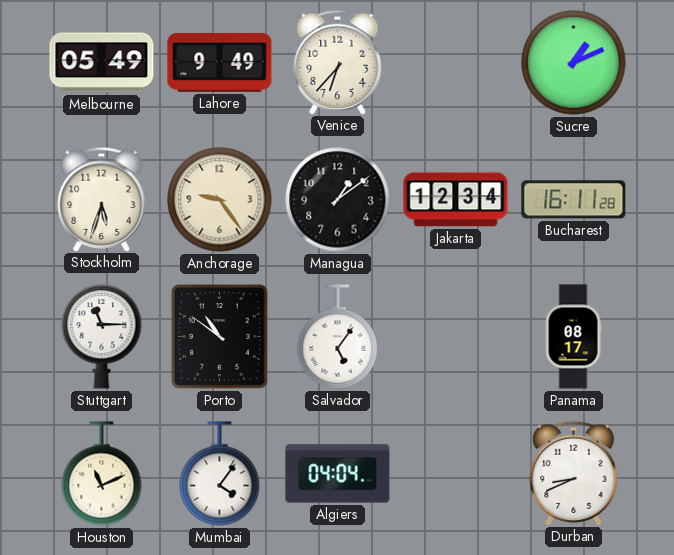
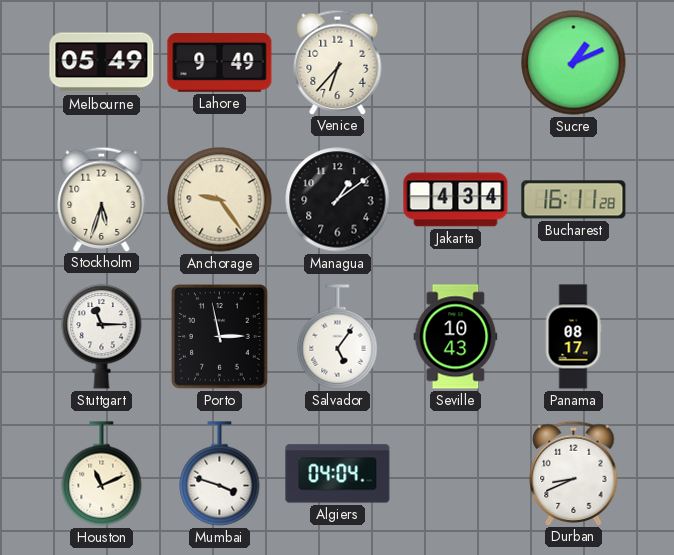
Jakarta: 12:34 -> 4:34
Porto: 10:51 -> 2:58
Seville: none -> 10:43
Mumbai: 4:06 -> 3:48
